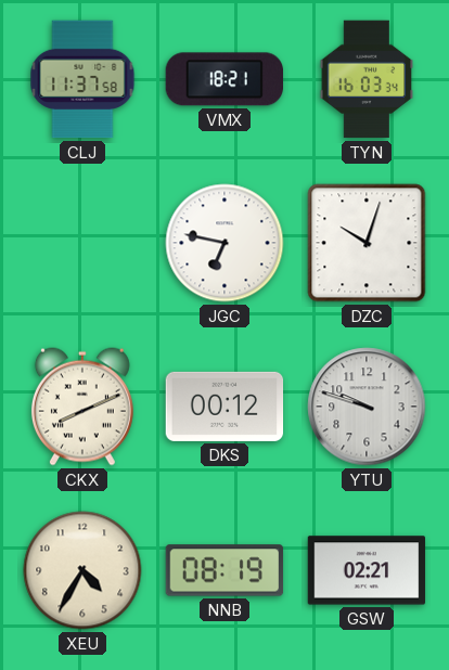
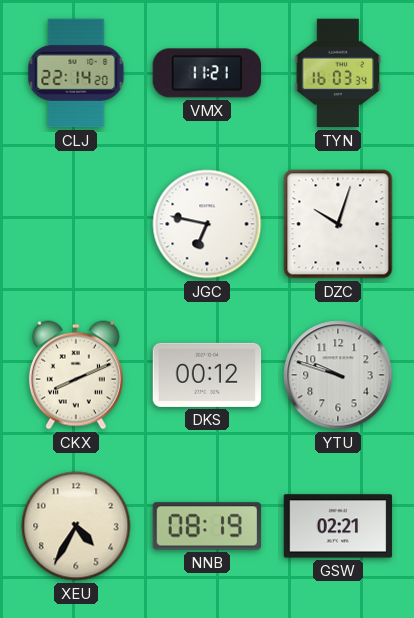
CLJ: 11:37 -> 22:14
VMX: 18:21 -> 11:21
